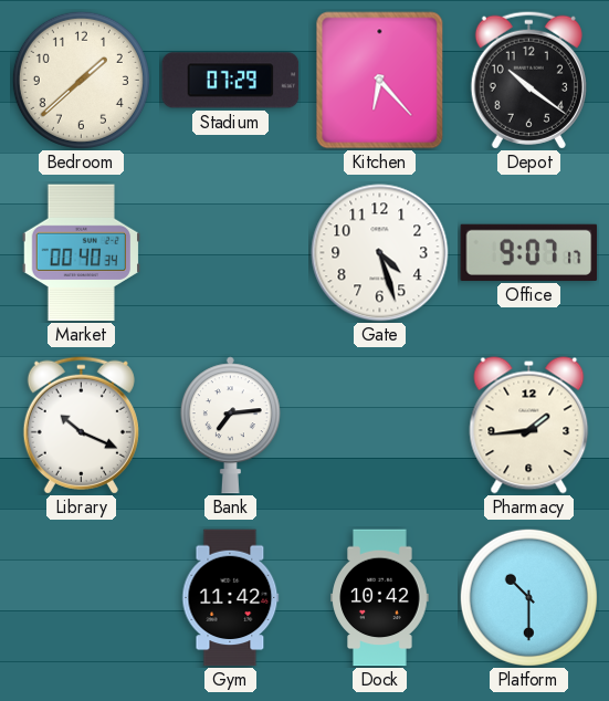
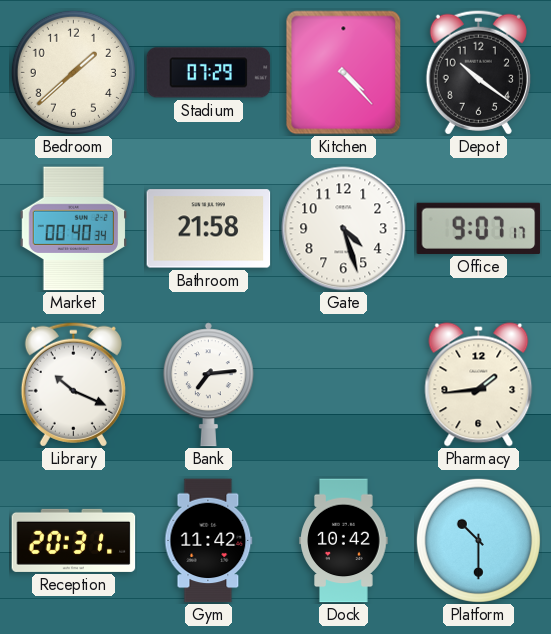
Kitchen: 6:23 -> 4:23
Bathroom: none -> 21:58
Reception: none -> 20:31
